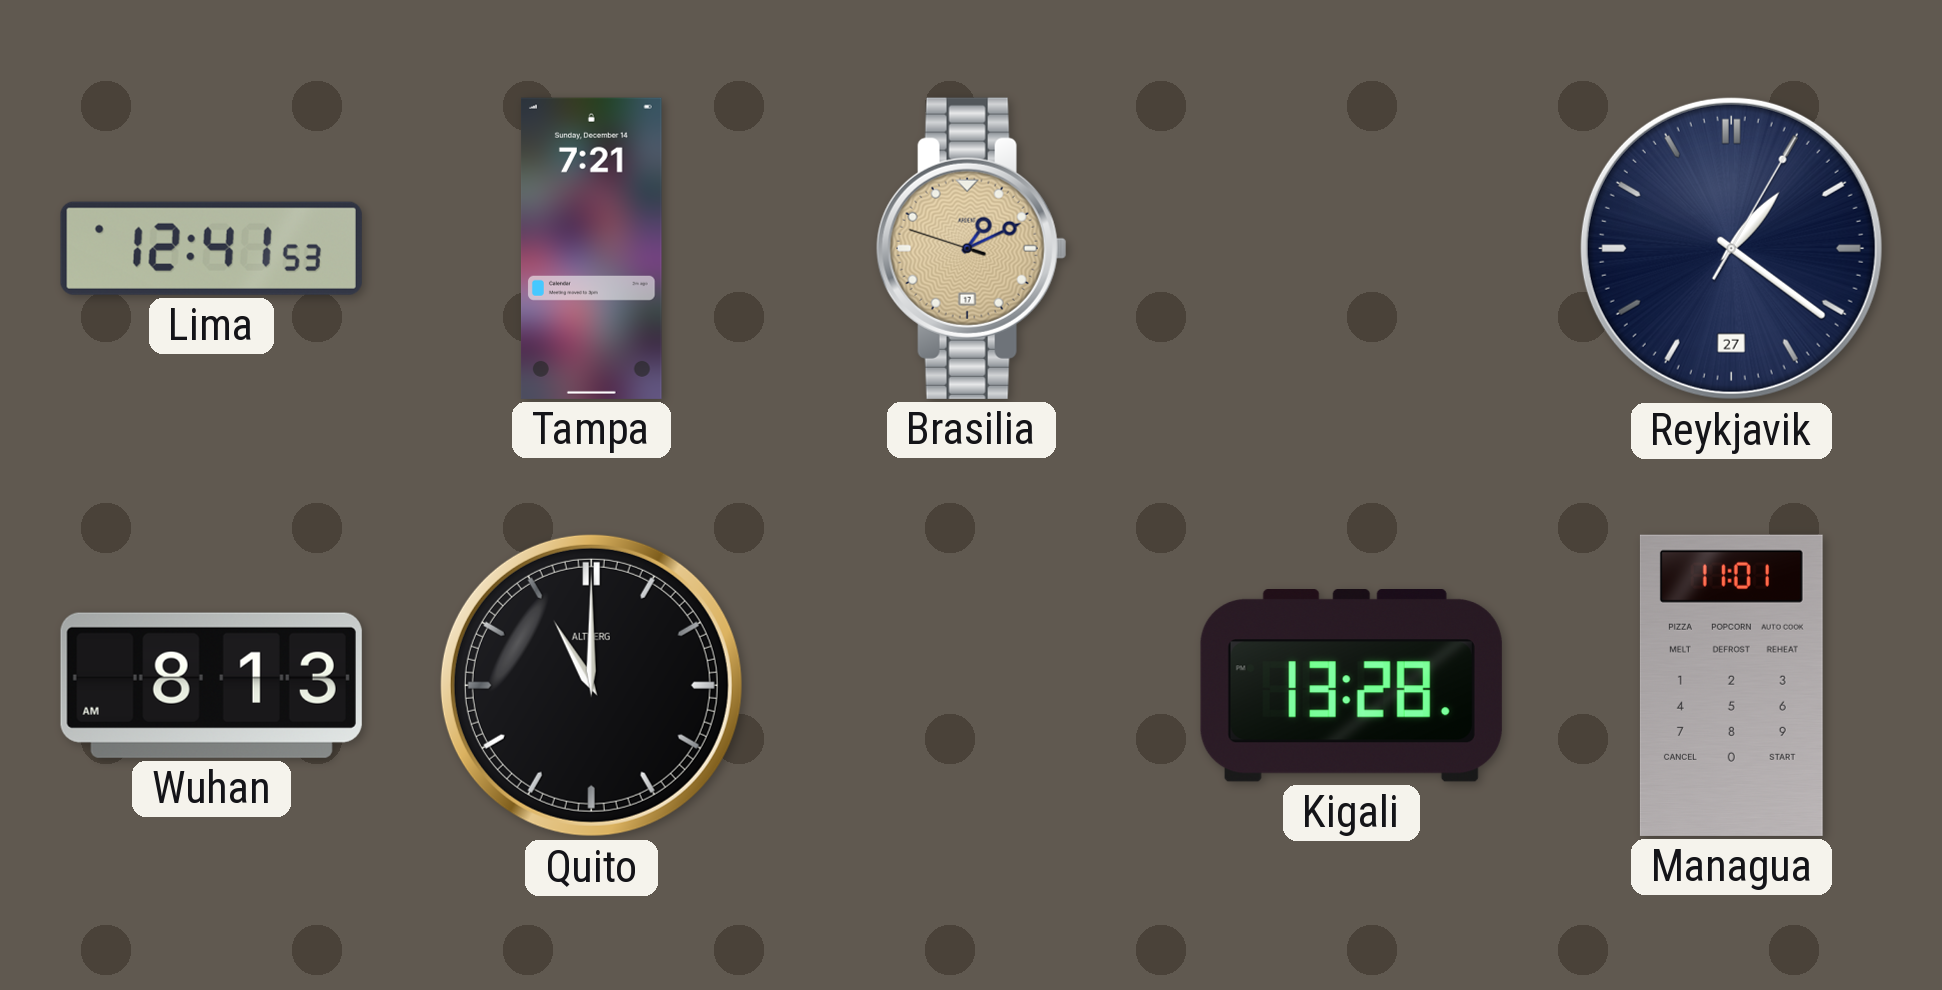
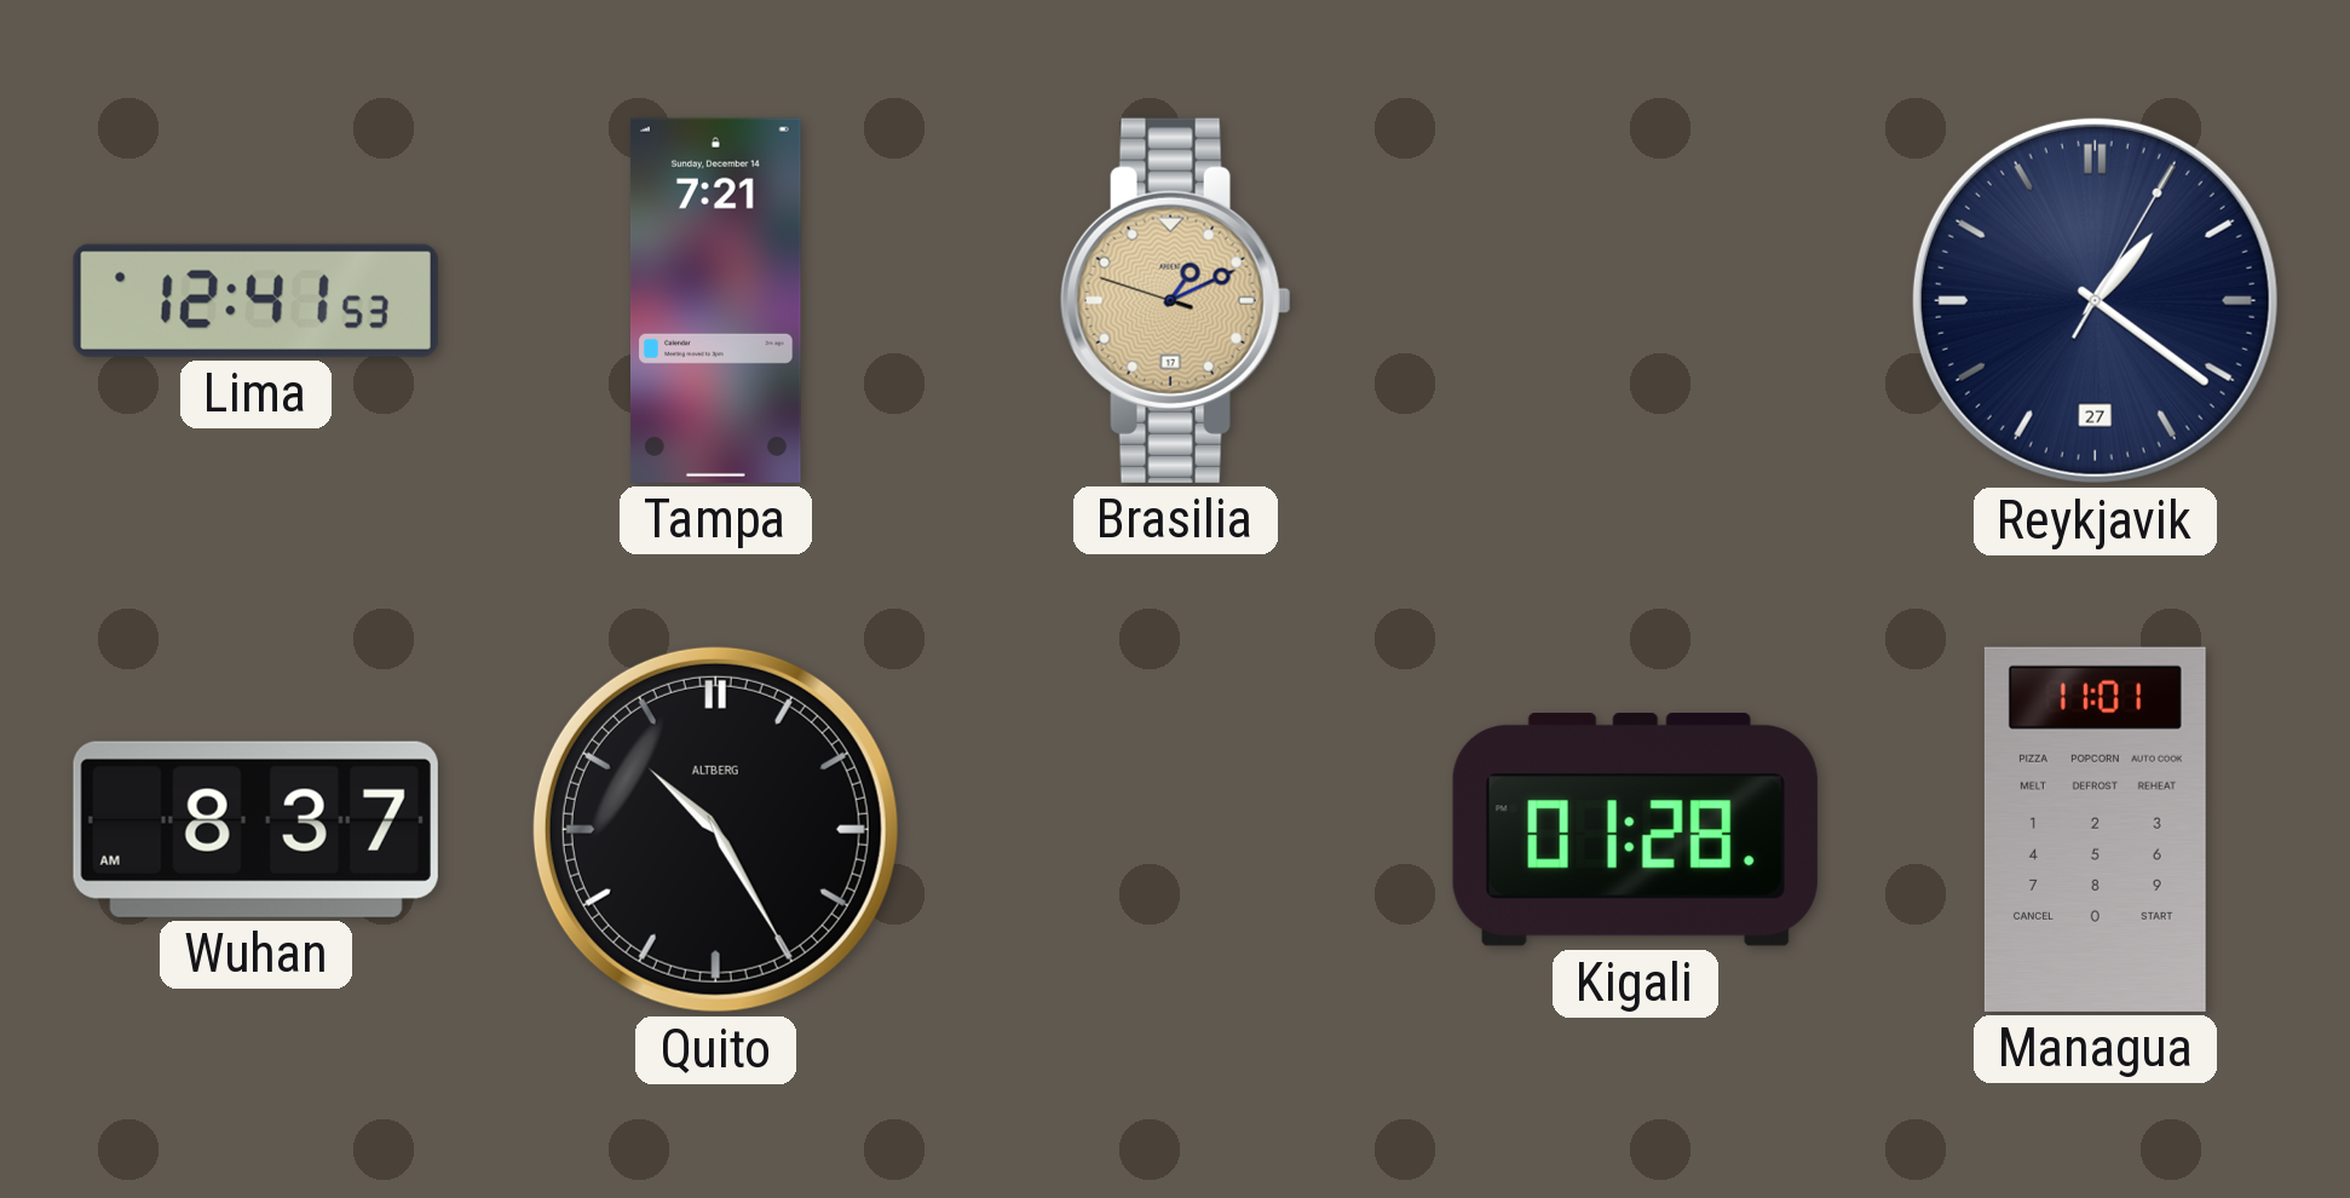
Wuhan: 8:13 -> 8:37
Quito: 11:00 -> 10:25
Kigali: 13:28 -> 01:28
